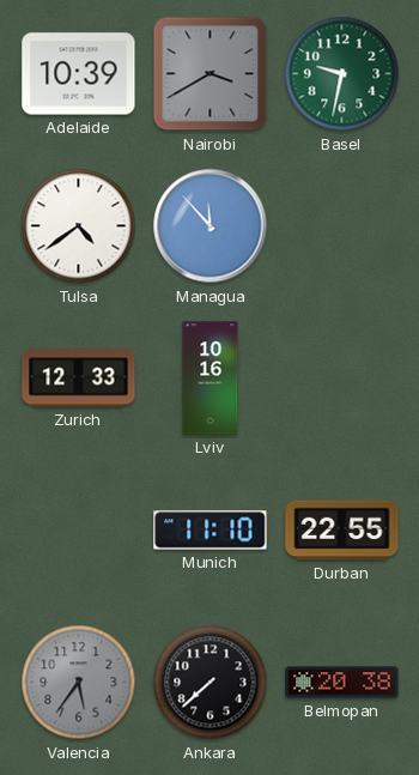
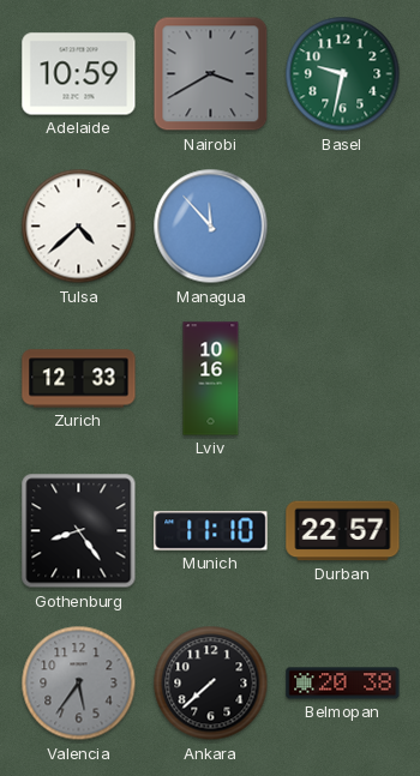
Adelaide: 10:39 -> 10:59
Tulsa: 4:39 -> 4:38
Gothenburg: none -> 8:24
Durban: 22:55 -> 22:57
